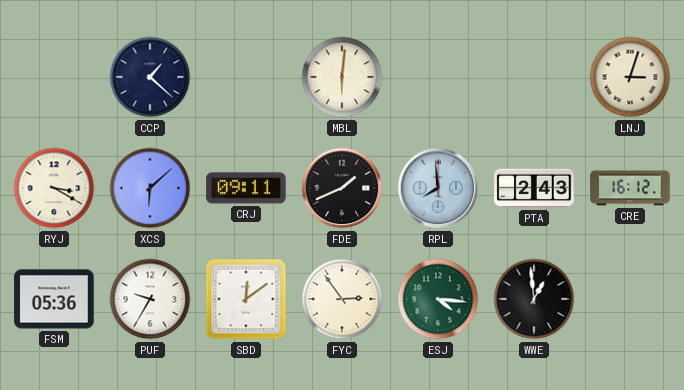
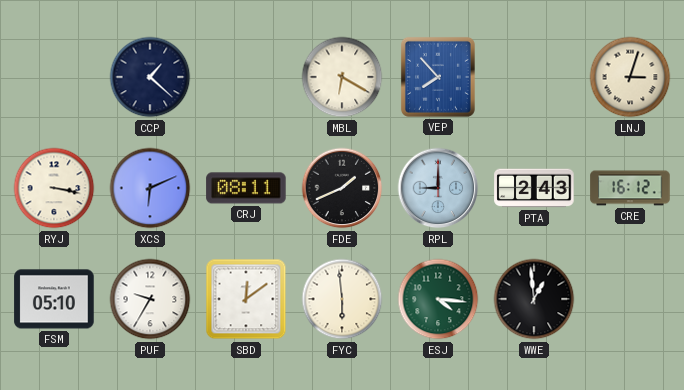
MBL: 6:01 -> 6:20
VEP: none -> 7:53
RYJ: 3:20 -> 3:17
XCS: 6:08 -> 6:11
CRJ: 09:11 -> 08:11
RPL: 7:59 -> 9:00
FSM: 05:36 -> 05:10
FYC: 2:54 -> 5:59
